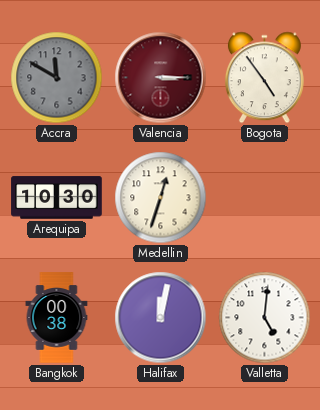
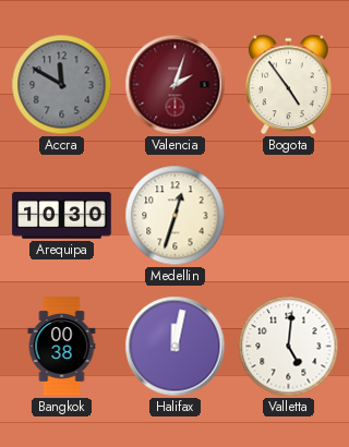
Valencia: 3:15 -> 2:03
